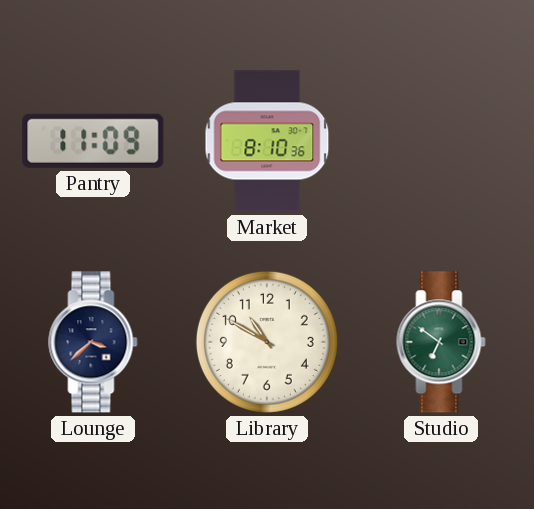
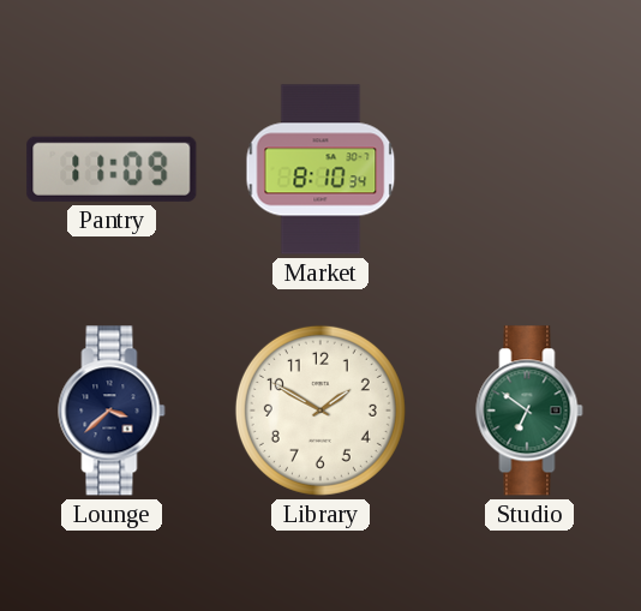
Market: 8:10:36 -> 8:10:34
Library: 10:50 -> 1:50
